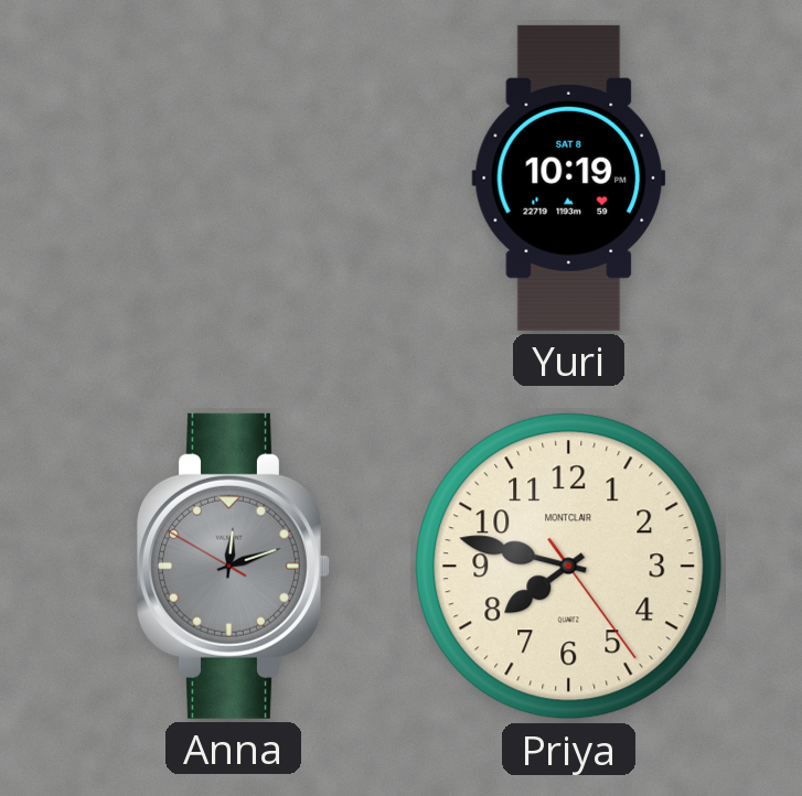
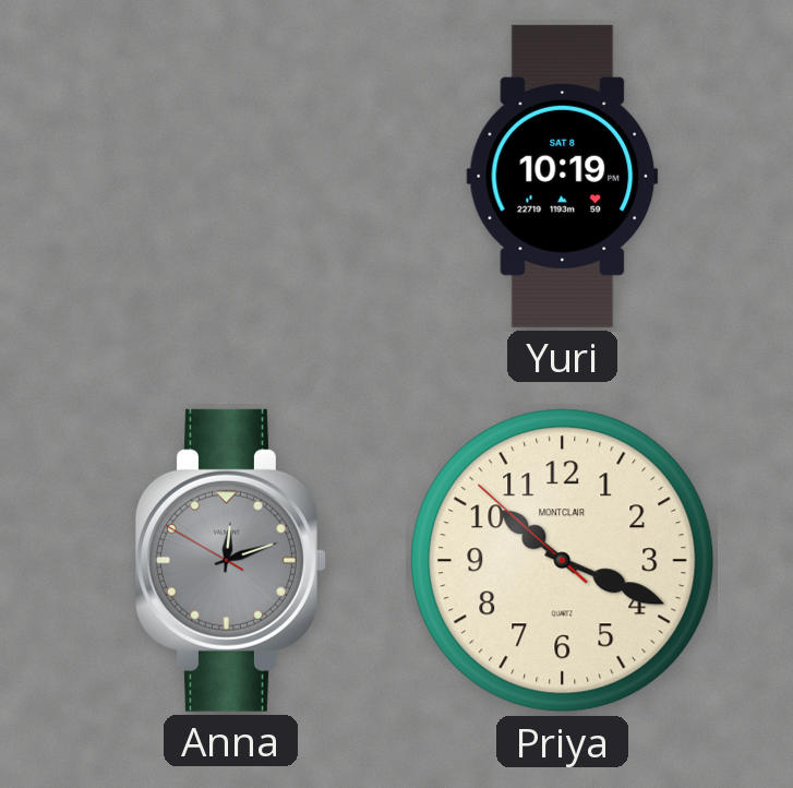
Priya: 7:47 -> 10:18
